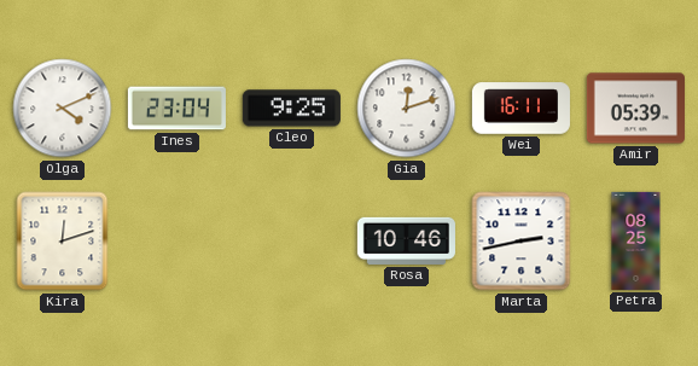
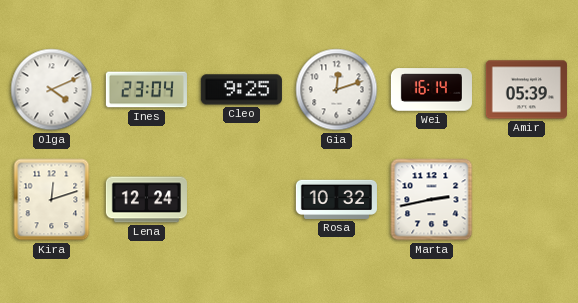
Wei: 16:11 -> 16:14
Lena: none -> 12:24
Rosa: 10:46 -> 10:32
Petra: 08:25 -> none
